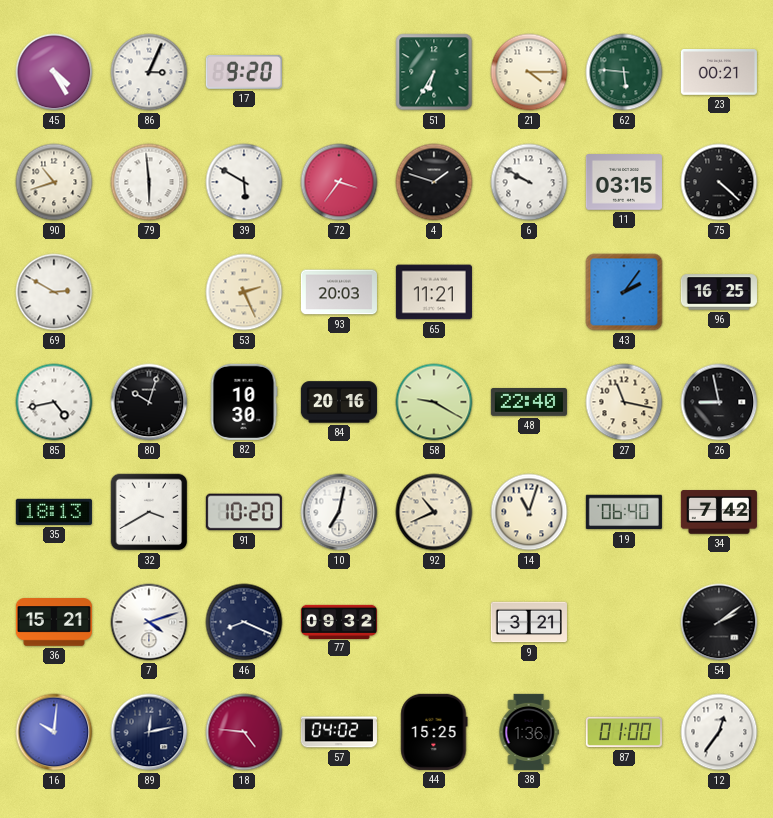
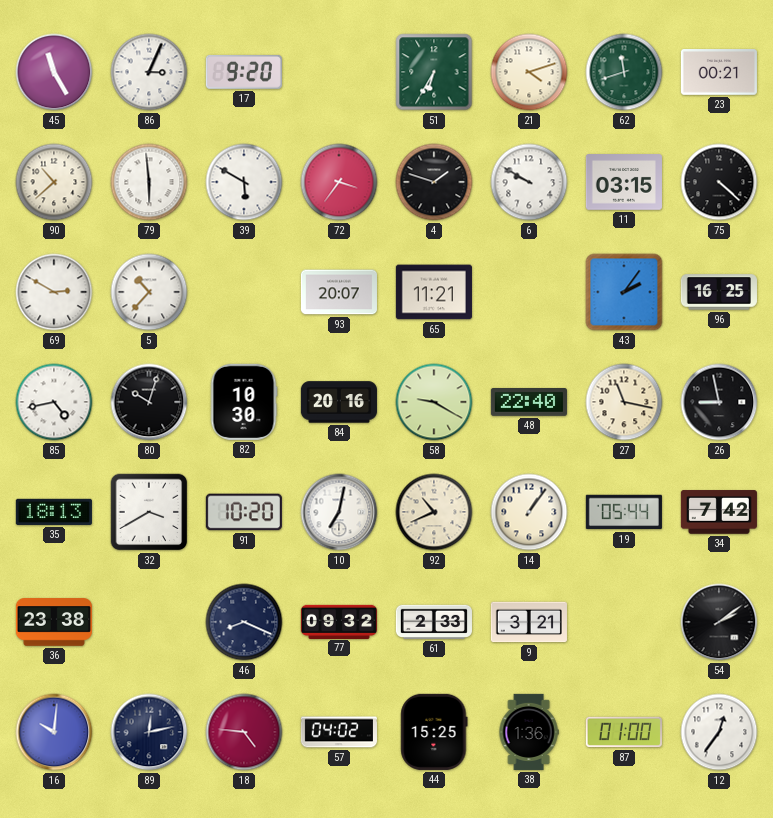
45: 4:25 -> 11:25
21: 4:15 -> 4:12
62: 5:46 -> 11:42
90: 10:42 -> 10:38
5: none -> 10:37
53: 2:26 -> none
93: 20:03 -> 20:07
14: 11:03 -> 1:06
19: 06:40 -> 05:44
36: 15:21 -> 23:38
7: 4:12 -> none
61: none -> 2:33
